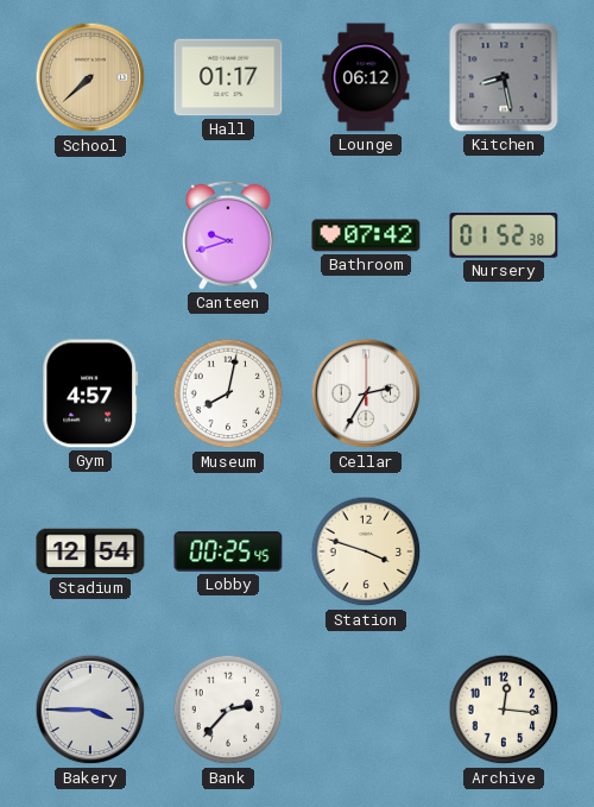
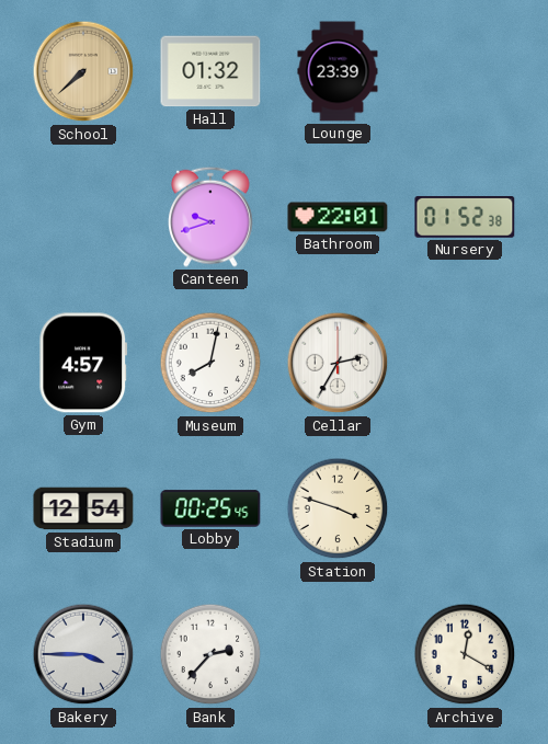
Hall: 01:17 -> 01:32
Lounge: 06:12 -> 23:39
Kitchen: 8:28 -> none
Bathroom: 07:42 -> 22:01
Archive: 12:16 -> 12:20
